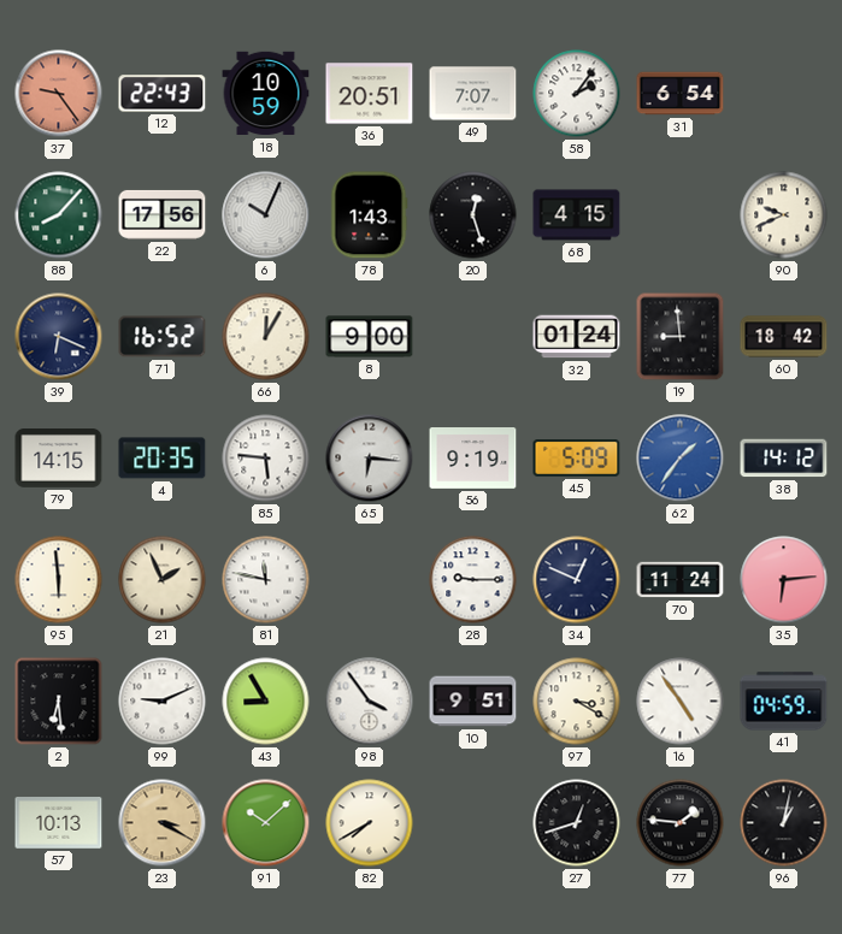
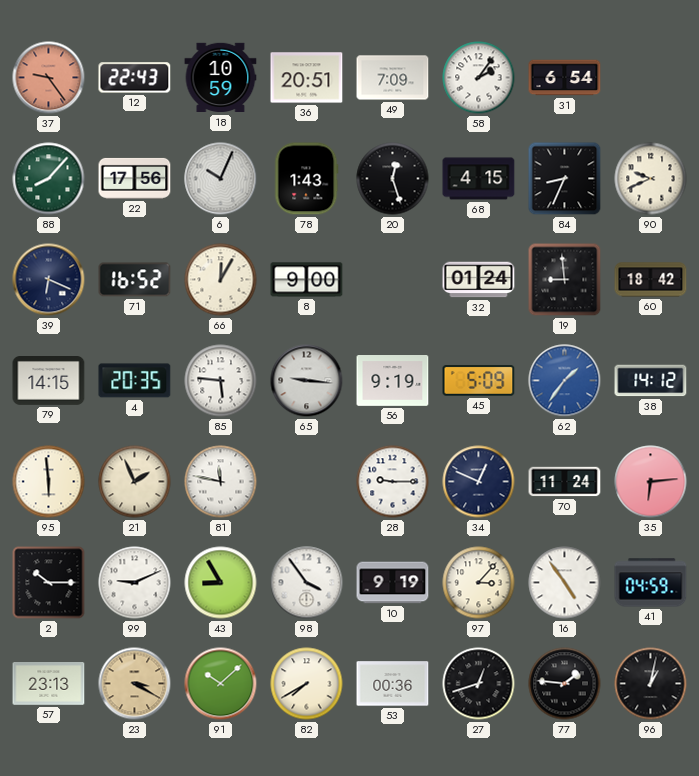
49: 7:07 -> 7:09
84: none -> 8:34
65: 6:16 -> 9:16
2: 6:29 -> 10:15
10: 9:51 -> 9:19
97: 3:20 -> 3:07
57: 10:13 -> 23:13
53: none -> 00:36
